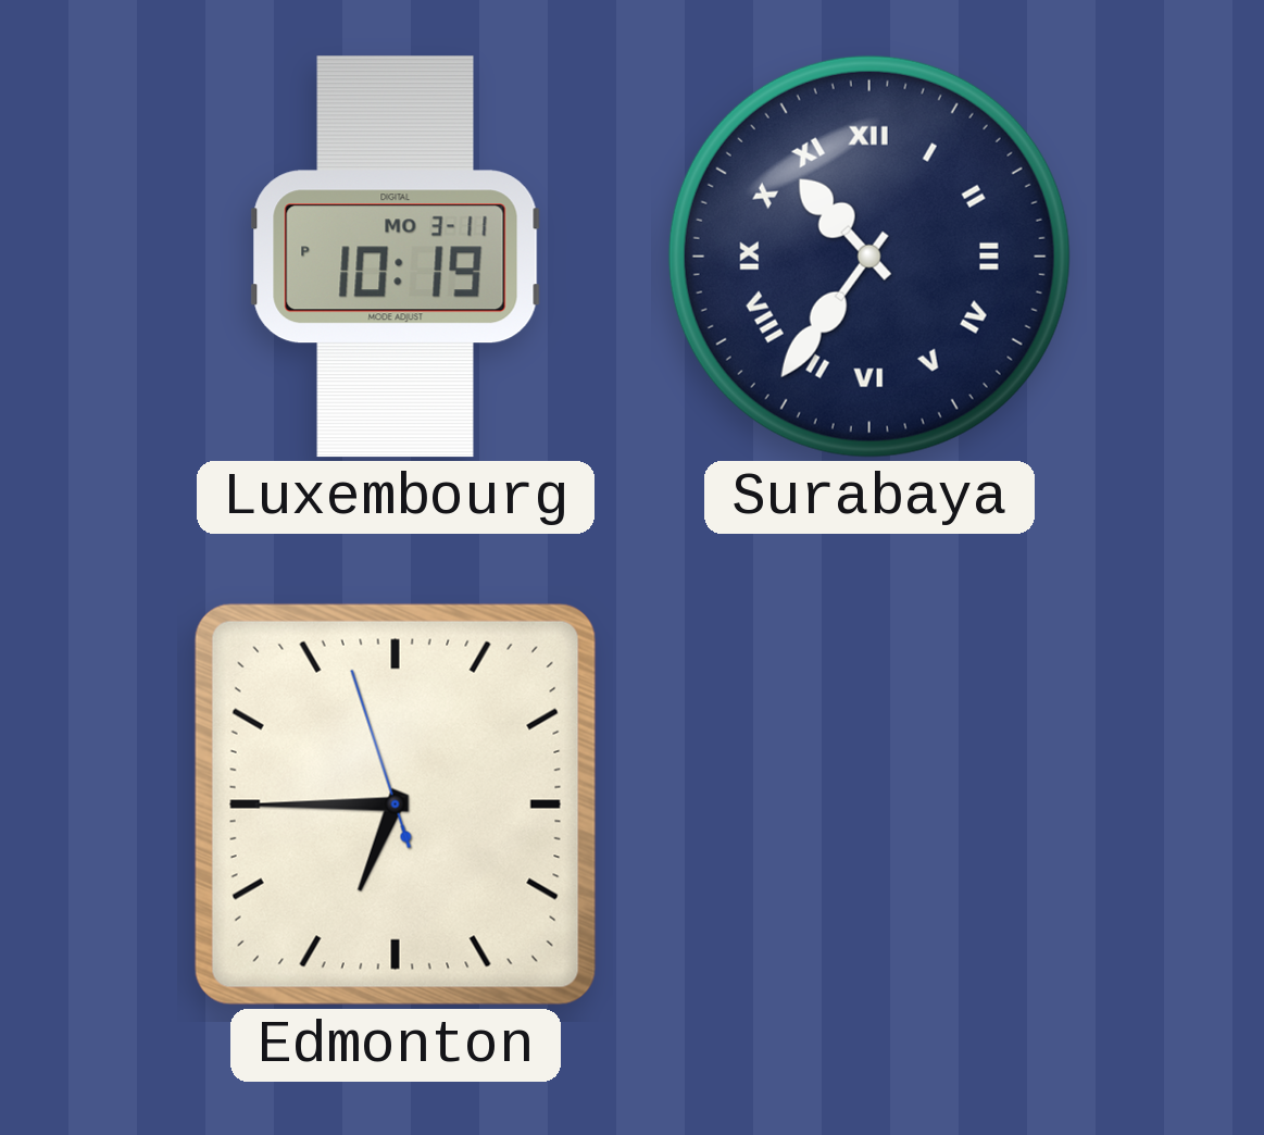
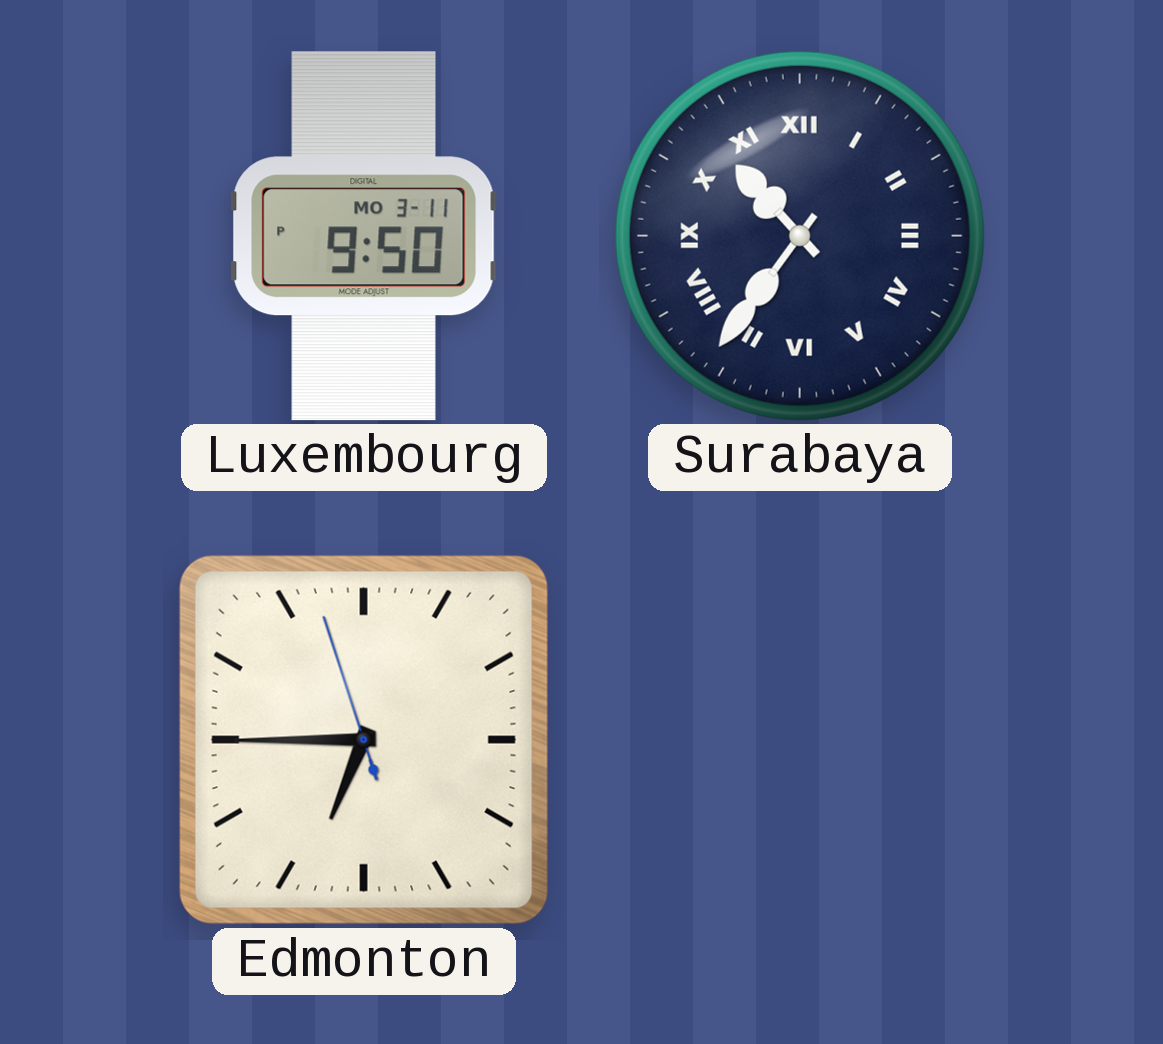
Luxembourg: 10:19 -> 9:50
